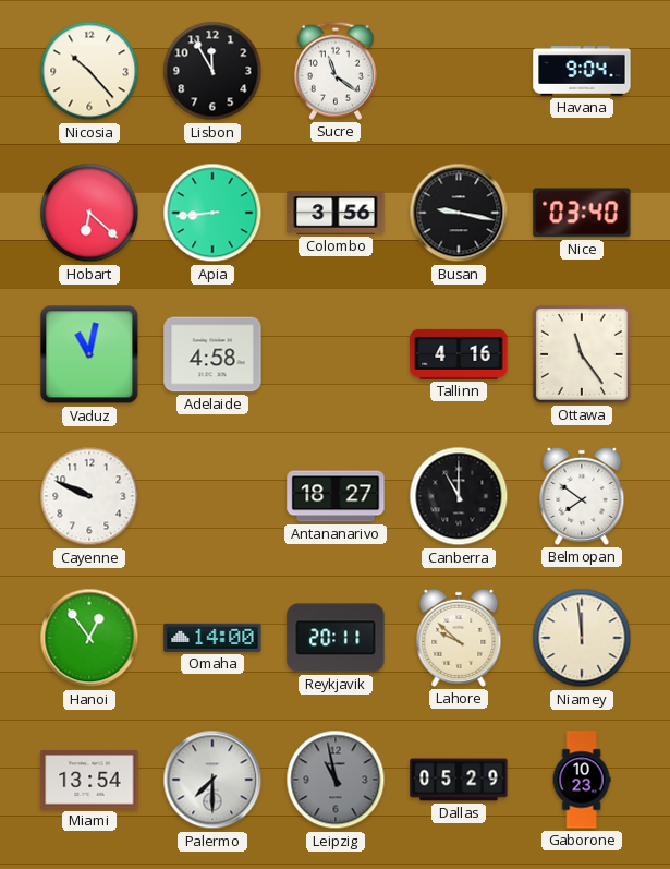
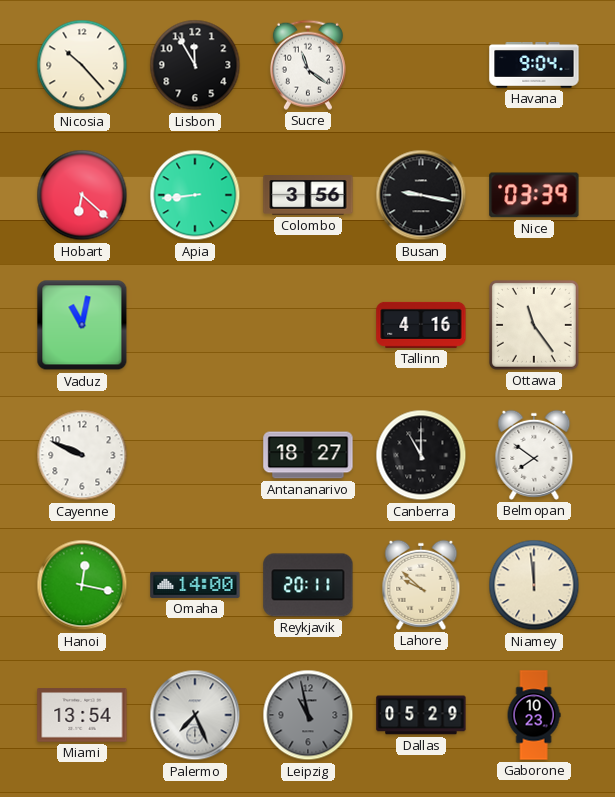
Nice: 03:40 -> 03:39
Adelaide: 4:58 -> none
Hanoi: 12:54 -> 12:17
Palermo: 7:30 -> 7:26
